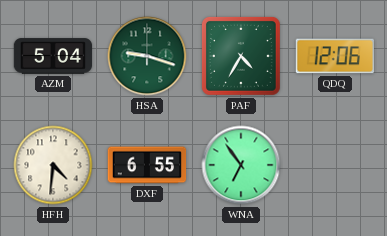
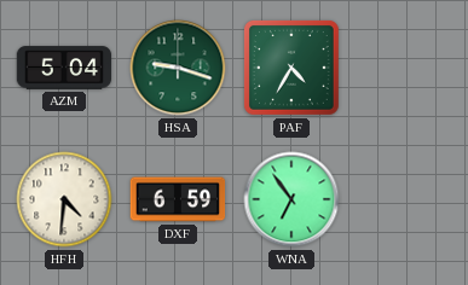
QDQ: 12:06 -> none
DXF: 6:55 -> 6:59
